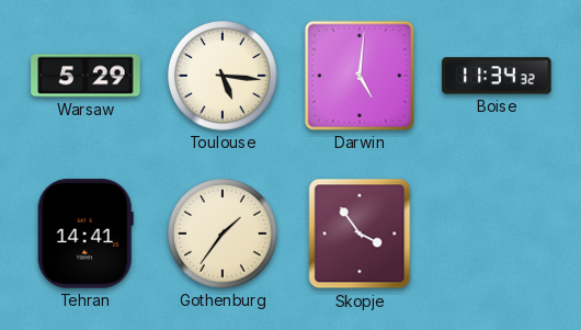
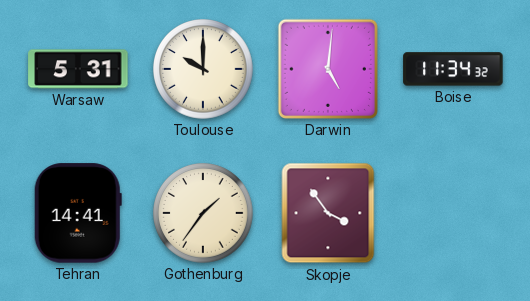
Warsaw: 5:29 -> 5:31
Toulouse: 5:16 -> 10:00
